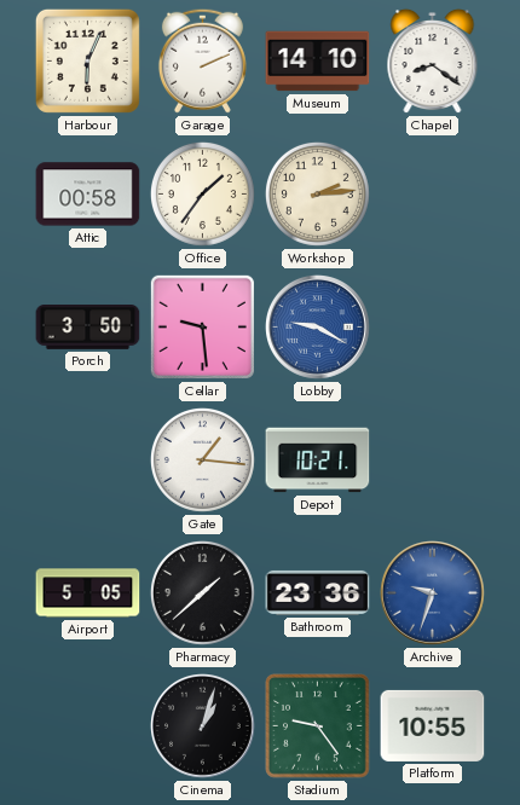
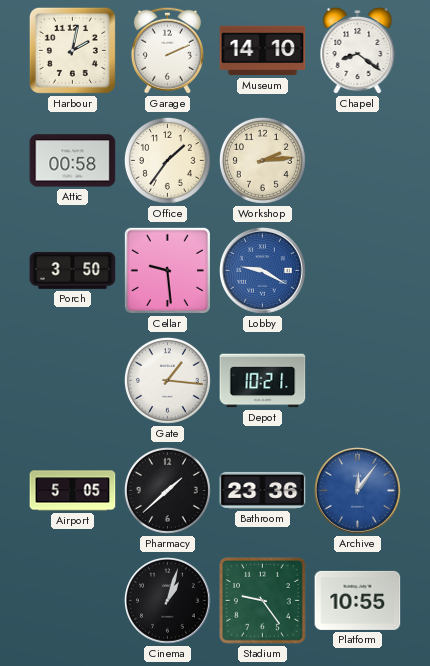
Harbour: 6:04 -> 2:02
Archive: 9:33 -> 12:06
